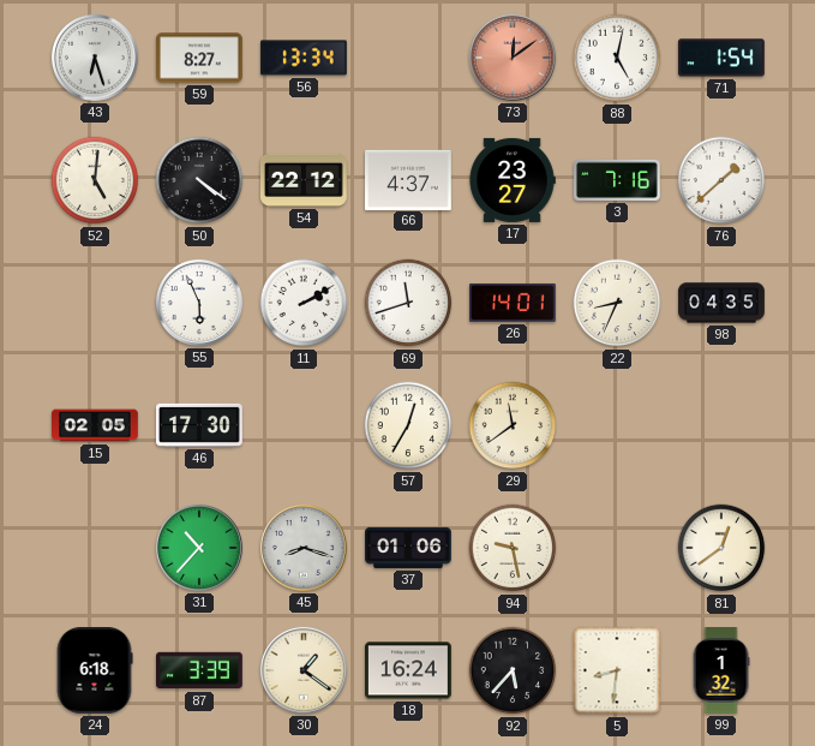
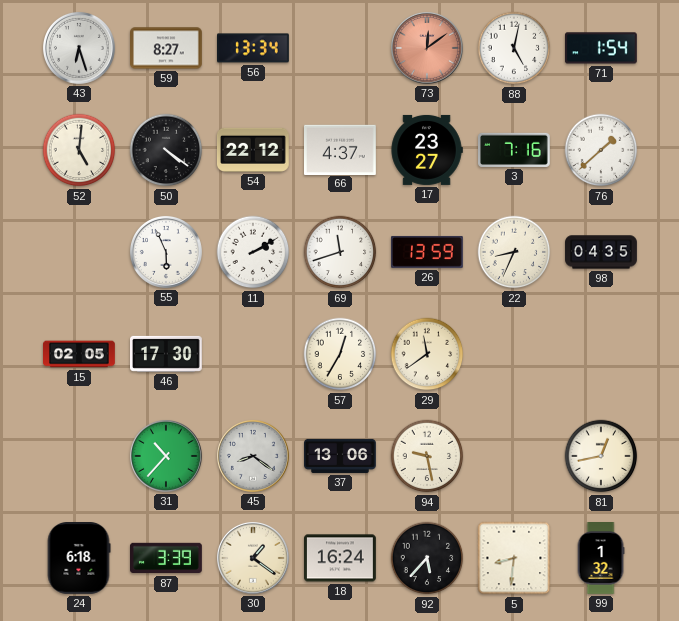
26: 14:01 -> 13:59
45: 8:18 -> 8:21
37: 01:06 -> 13:06
81: 12:39 -> 12:43
